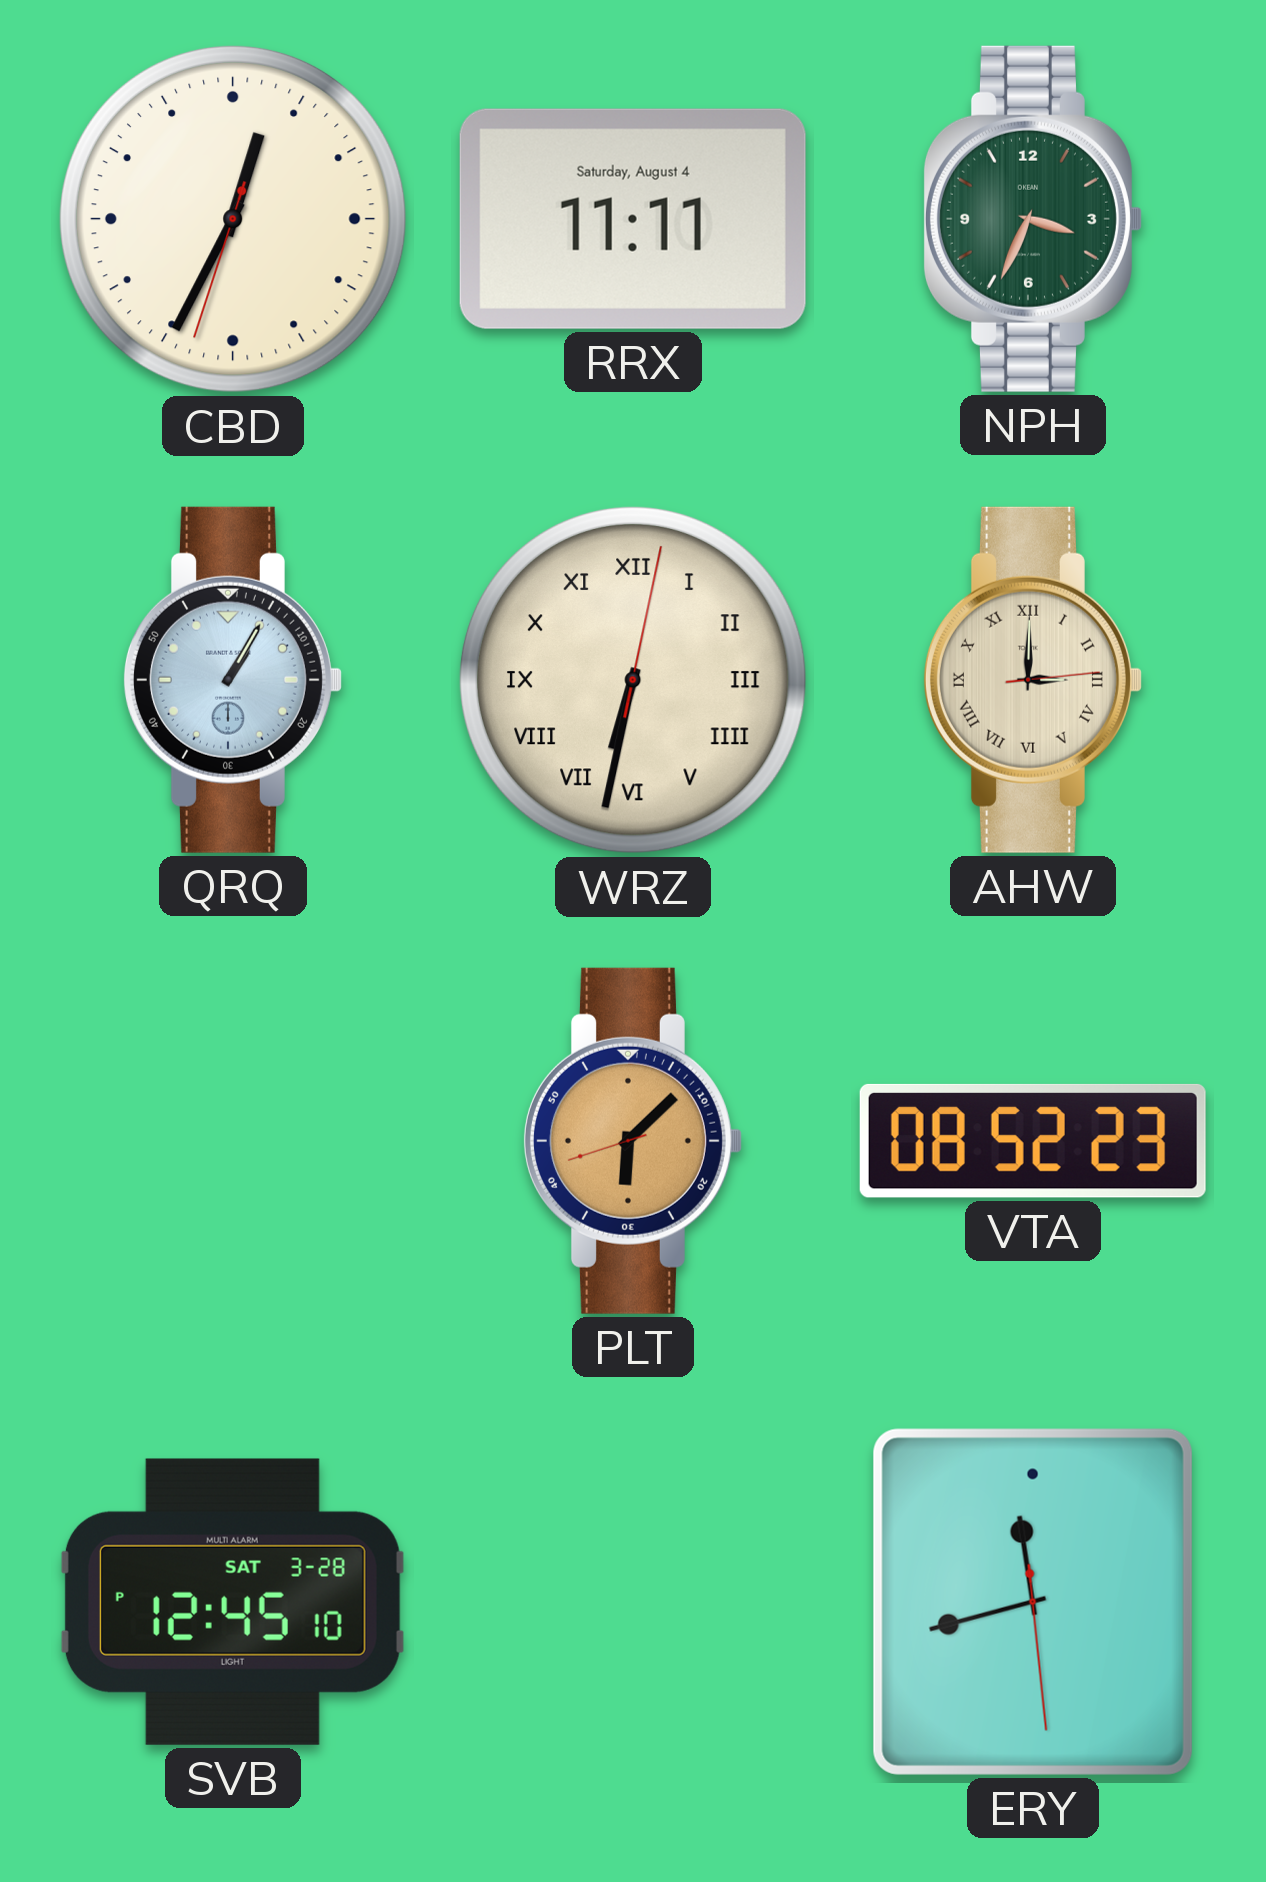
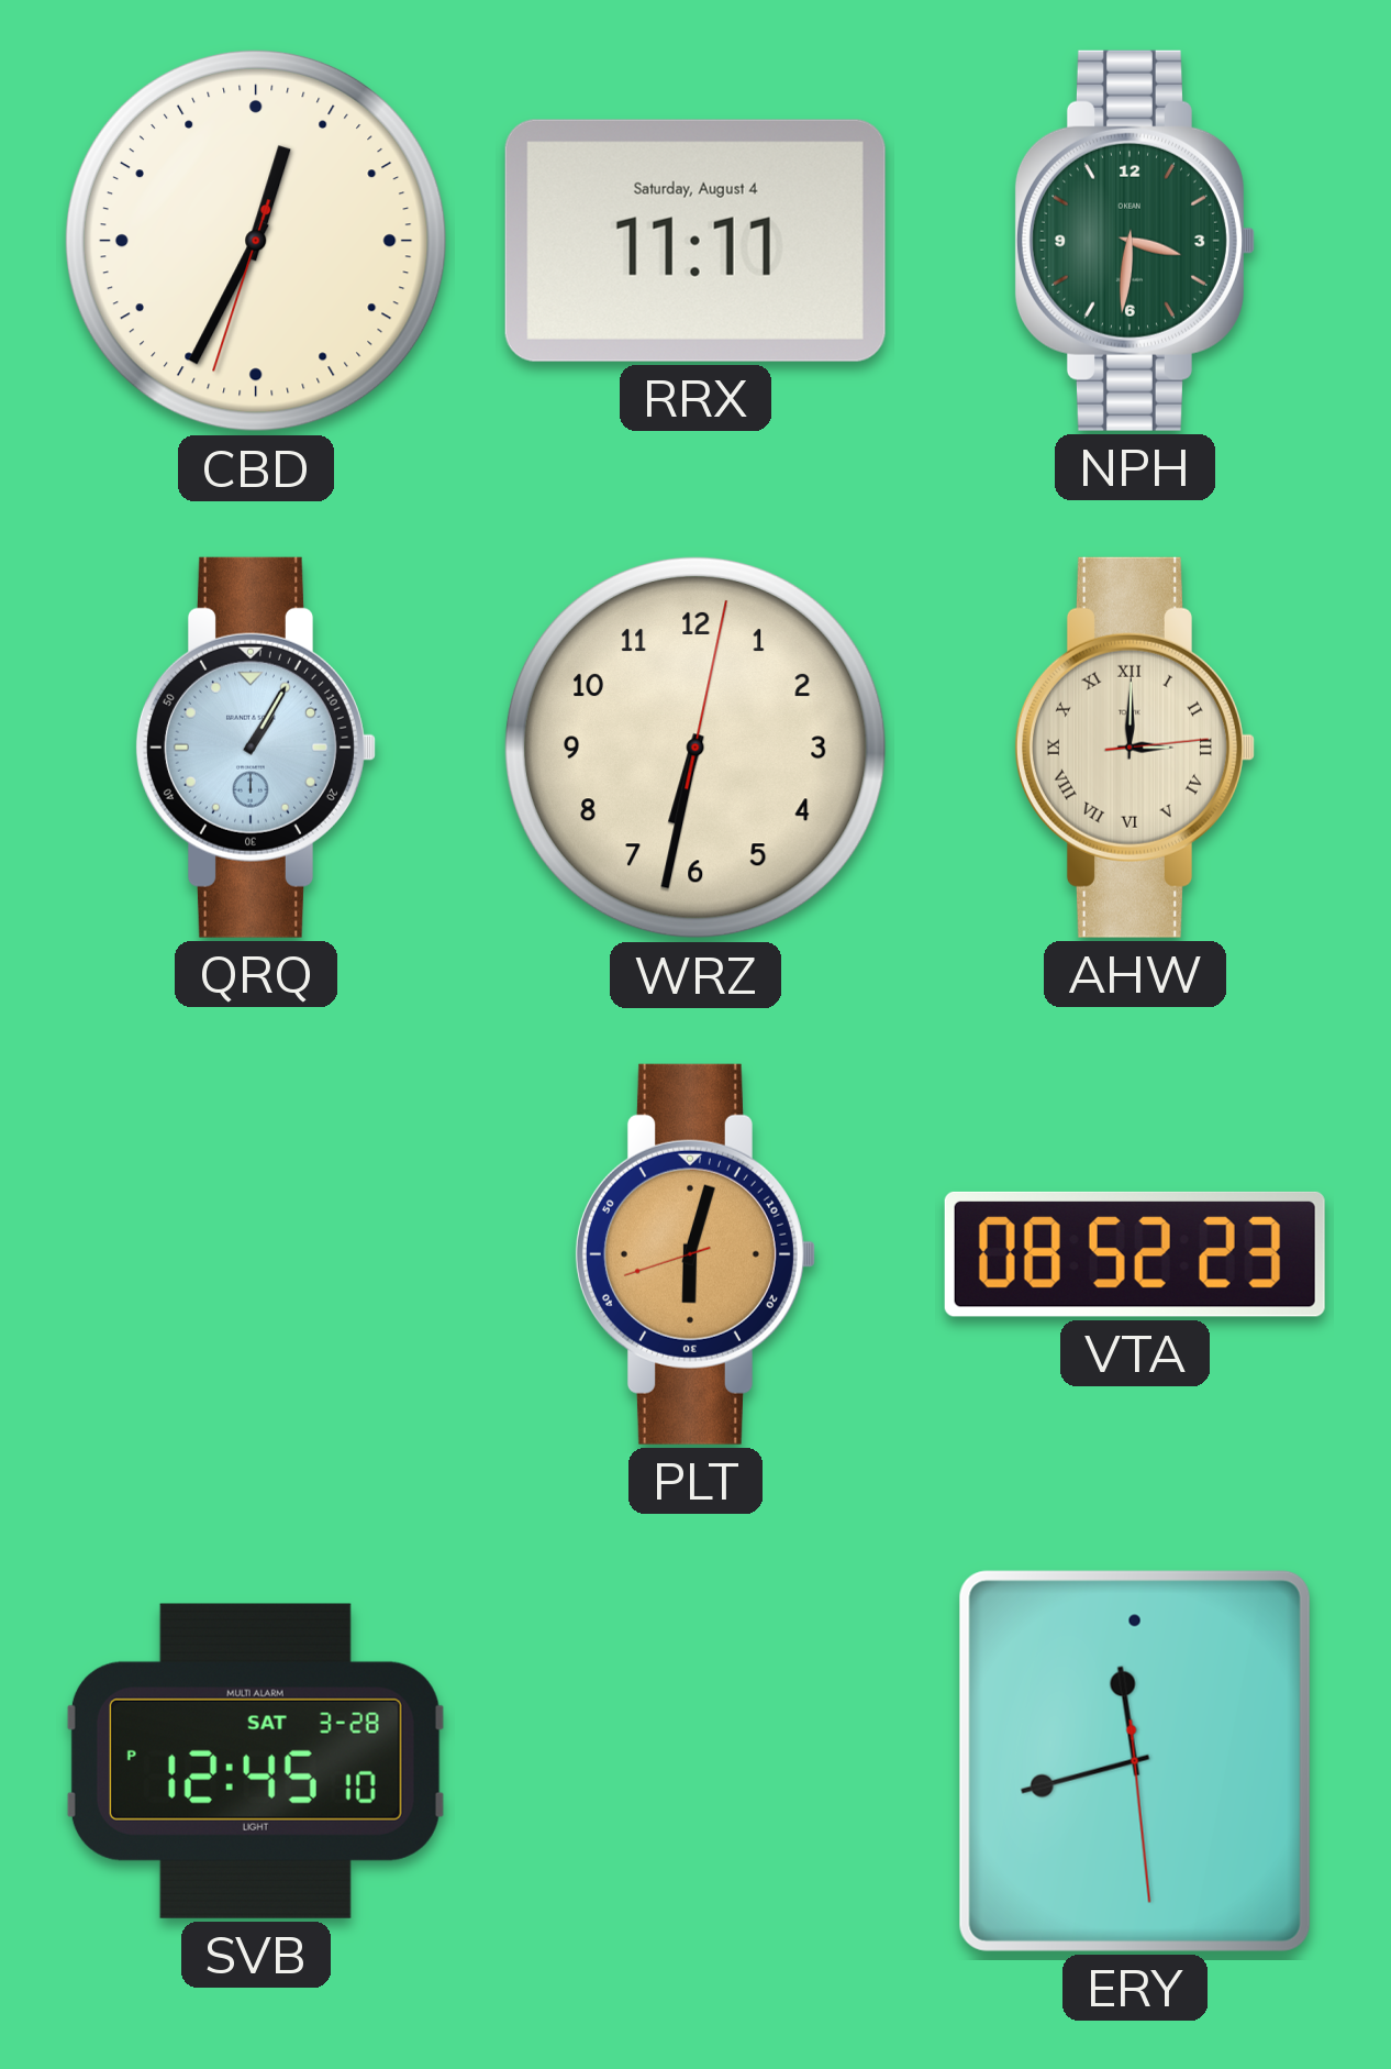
NPH: 3:34 -> 3:31
WRZ numerals: Roman -> Arabic
PLT: 6:07 -> 6:02
